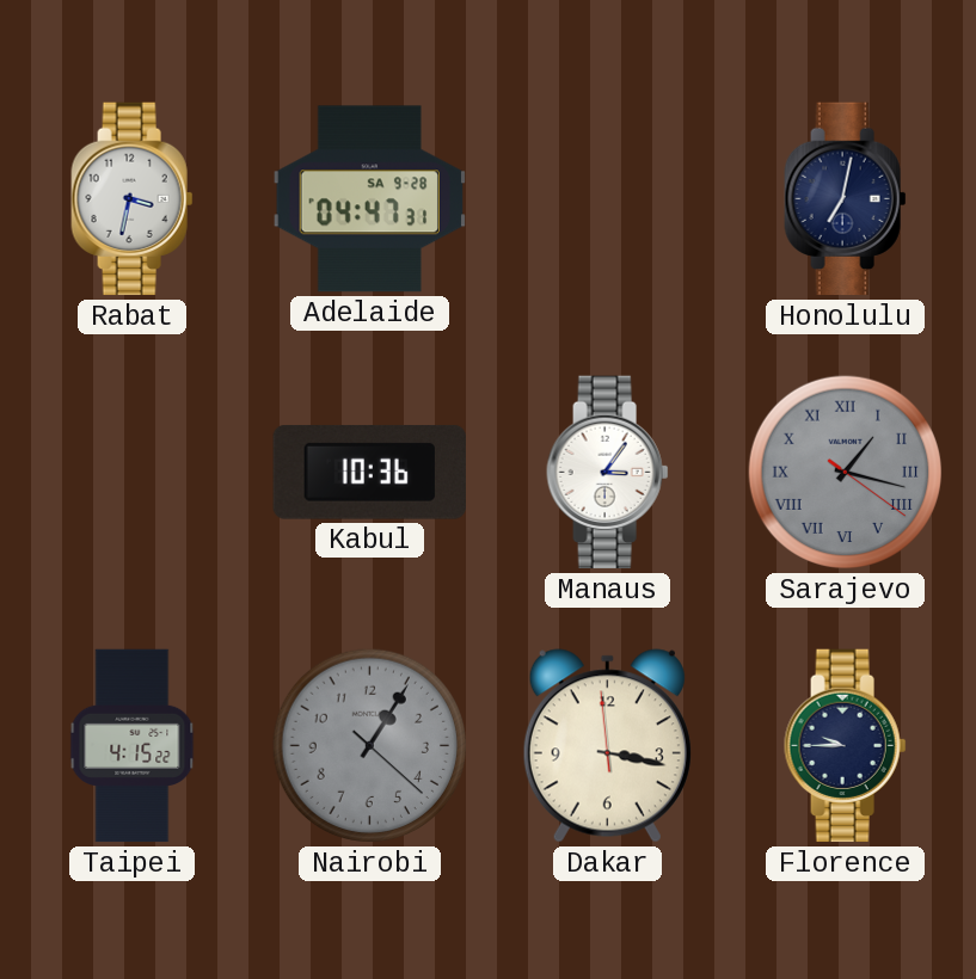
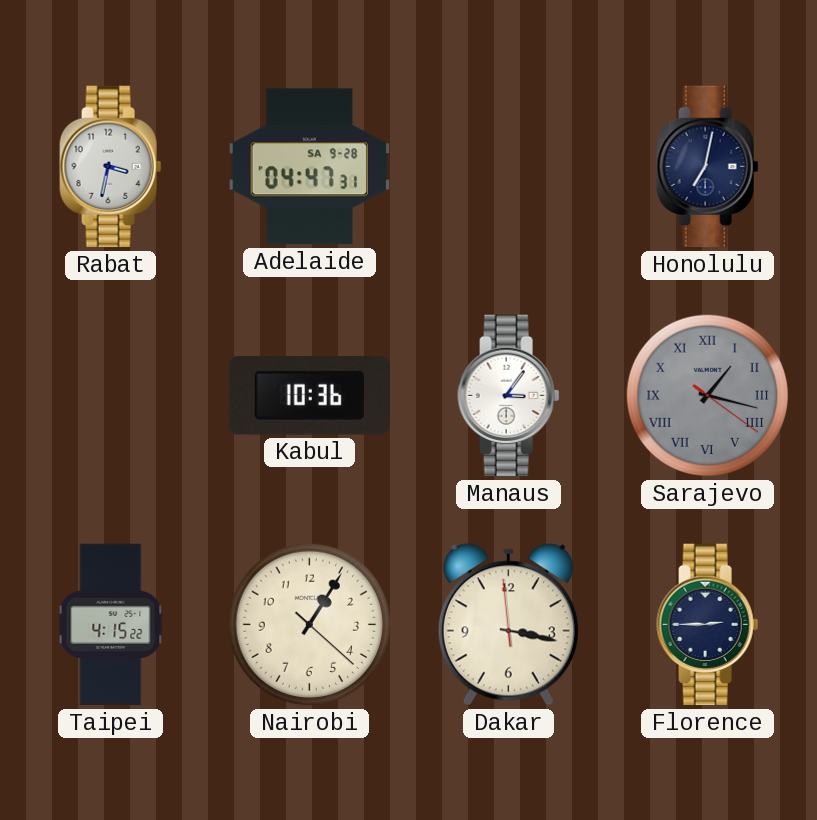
Nairobi dial: grey -> cream
Florence: 9:45 -> 2:45
